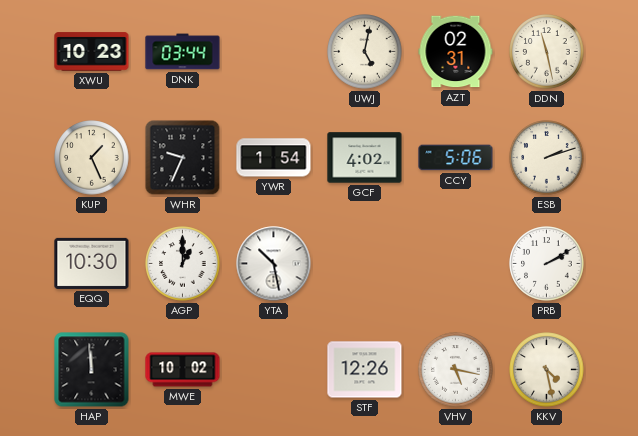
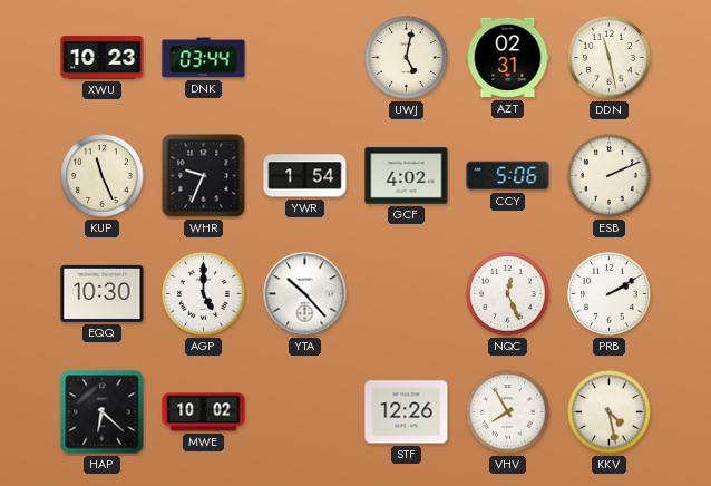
KUP: 1:26 -> 11:26
ESB: 2:12 -> 2:11
AGP: 1:00 -> 5:00
YTA: 10:28 -> 10:23
NQC: none -> 12:26
HAP: 11:59 -> 6:22
VHV: 5:17 -> 7:55
